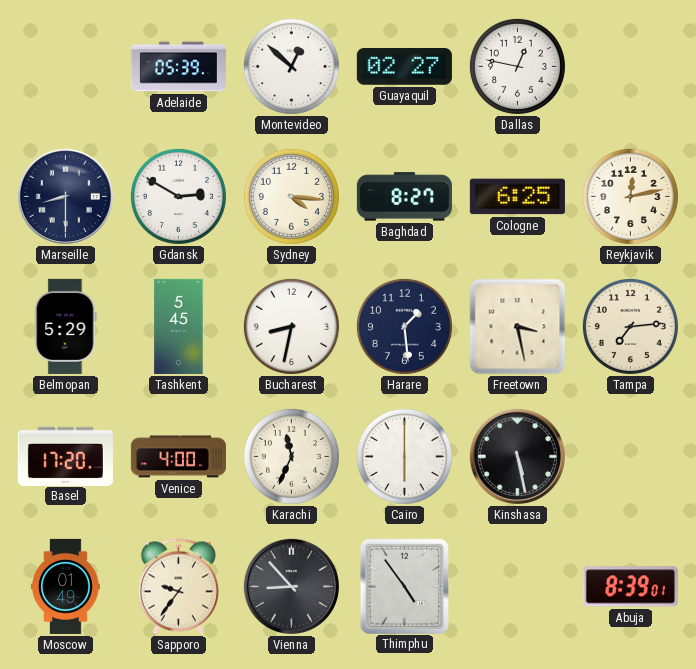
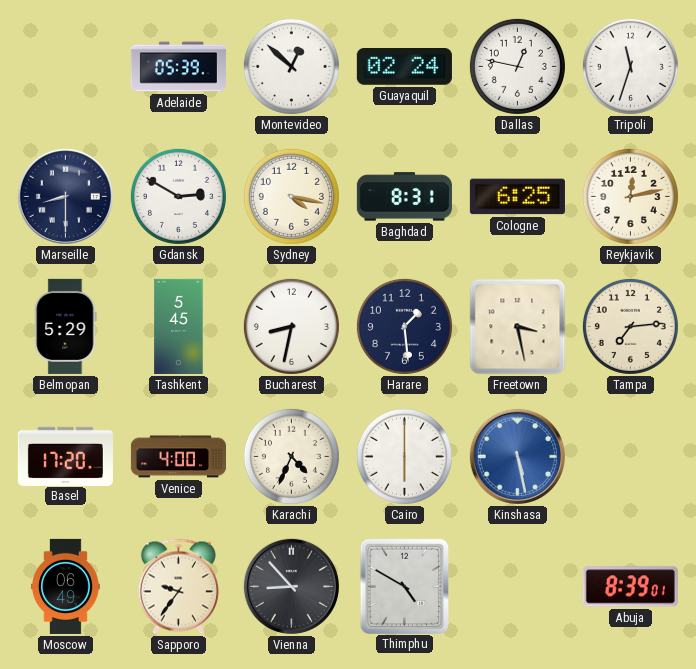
Guayaquil: 02:27 -> 02:24
Tripoli: none -> 11:33
Sydney: 4:16 -> 4:17
Baghdad: 8:27 -> 8:31
Karachi: 11:34 -> 4:34
Kinshasa dial: black -> blue
Moscow: 01:49 -> 06:49
Thimphu: 4:54 -> 4:50
